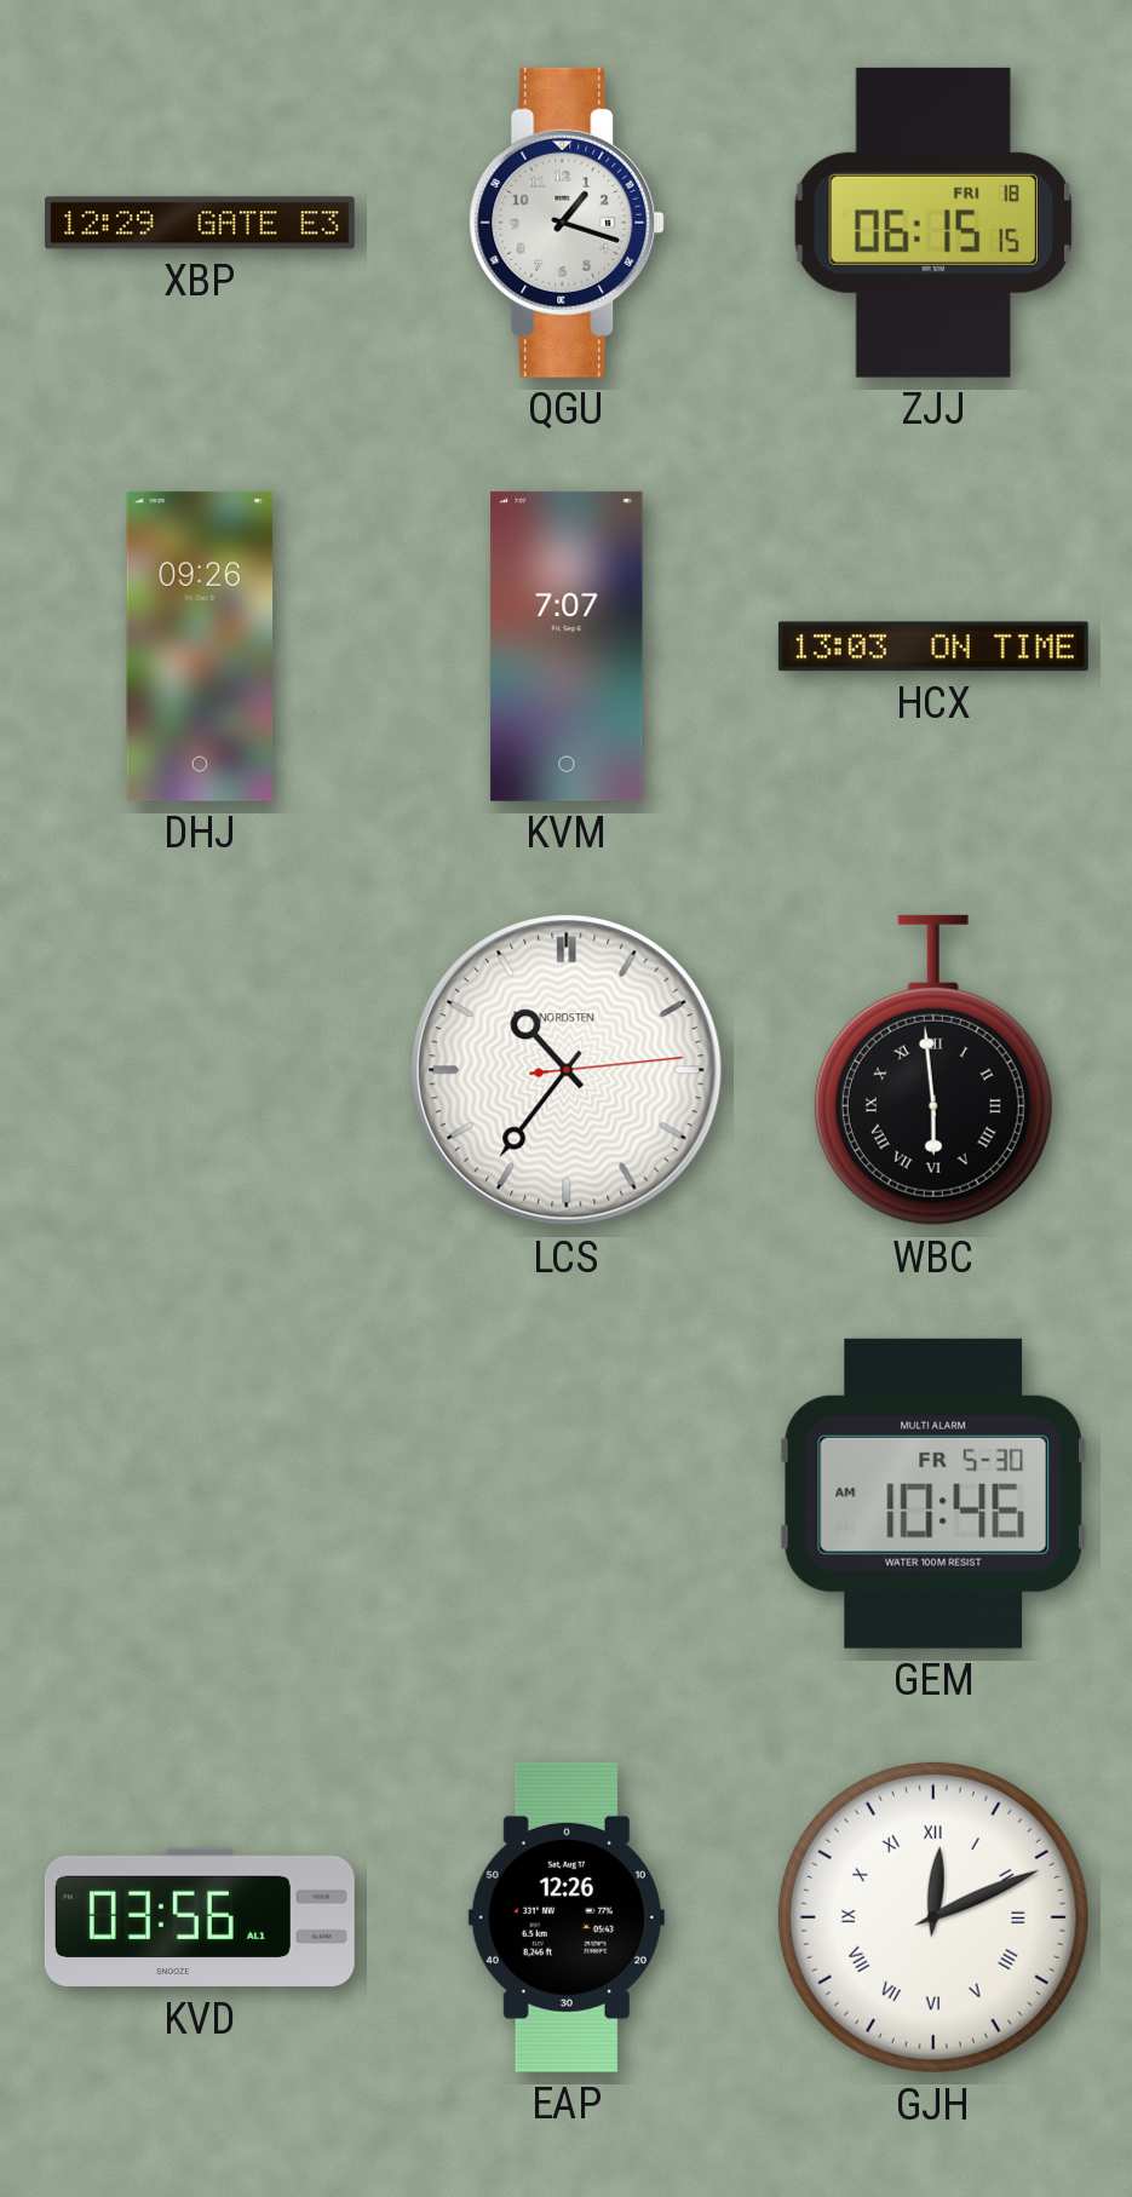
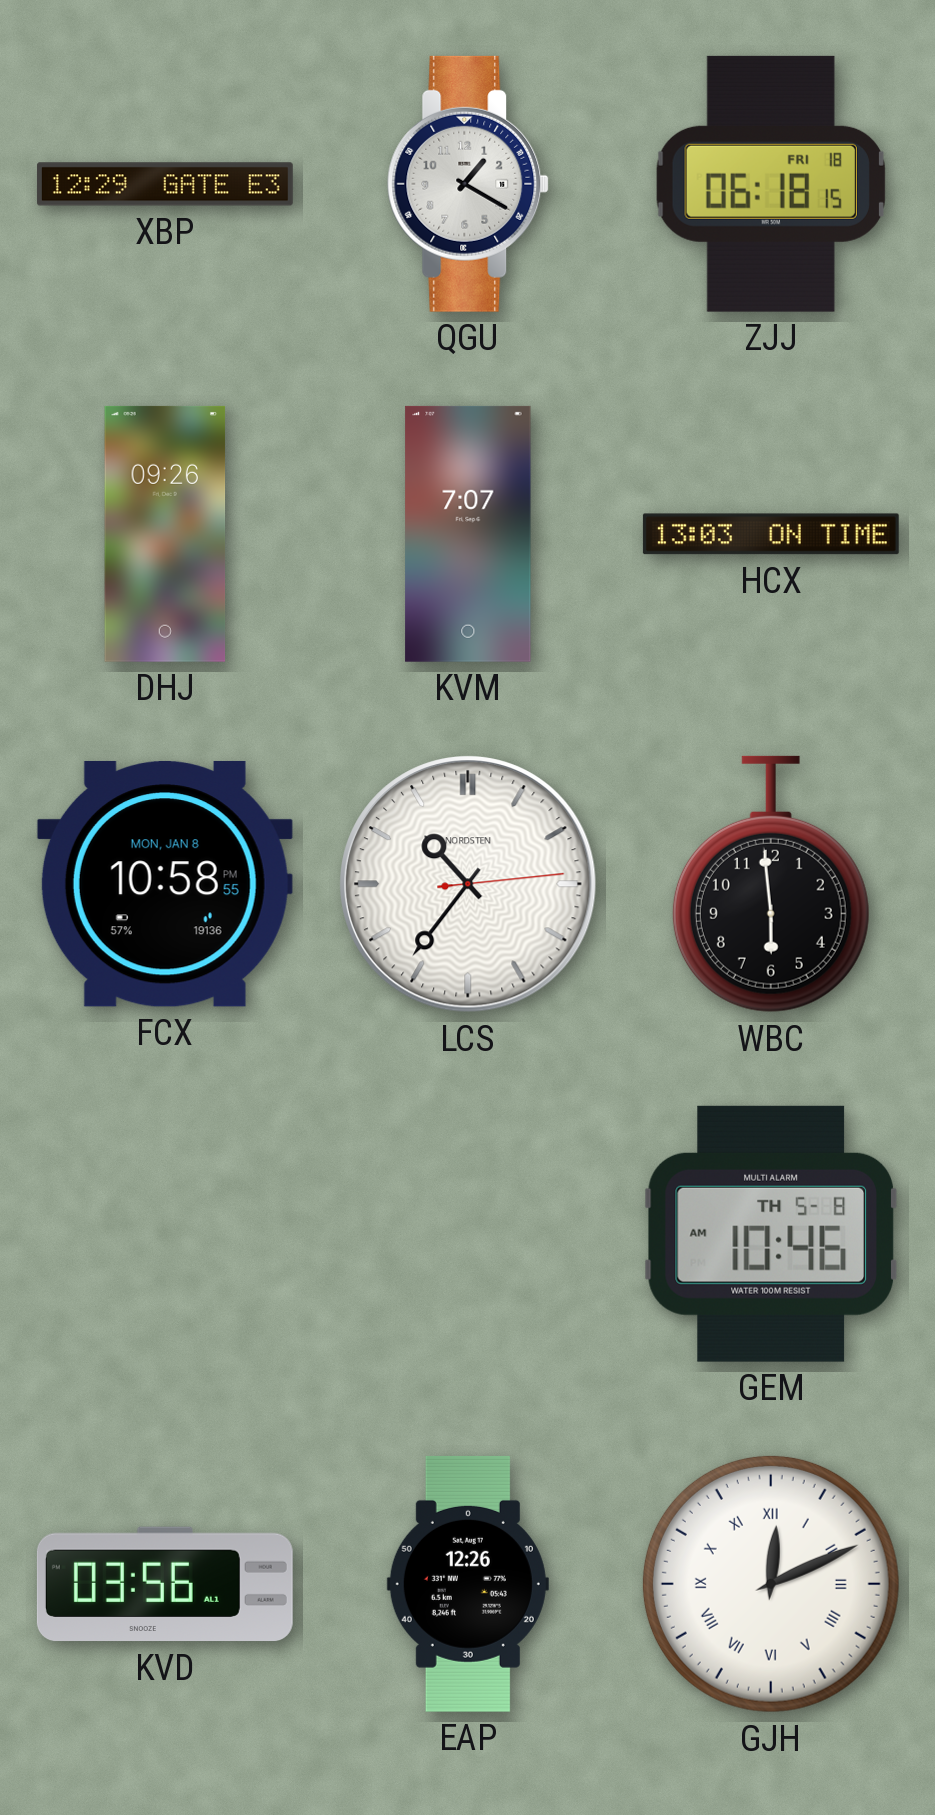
QGU: 1:18 -> 1:20
ZJJ: 06:15 -> 06:18
FCX: none -> 10:58
WBC numerals: Roman -> Arabic
GEM date: FR 5-30 -> TH 5-8
